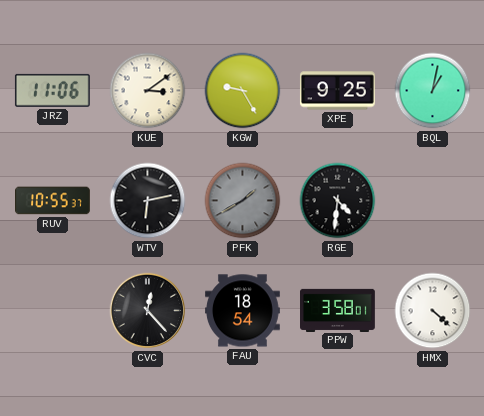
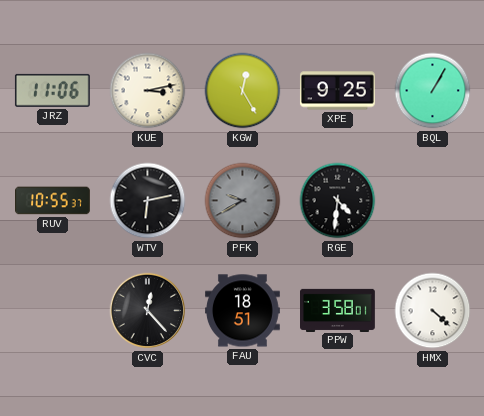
KUE: 3:09 -> 3:13
KGW: 9:25 -> 12:25
BQL: 1:02 -> 1:05
PFK: 1:40 -> 9:40
FAU: 18:54 -> 18:51
